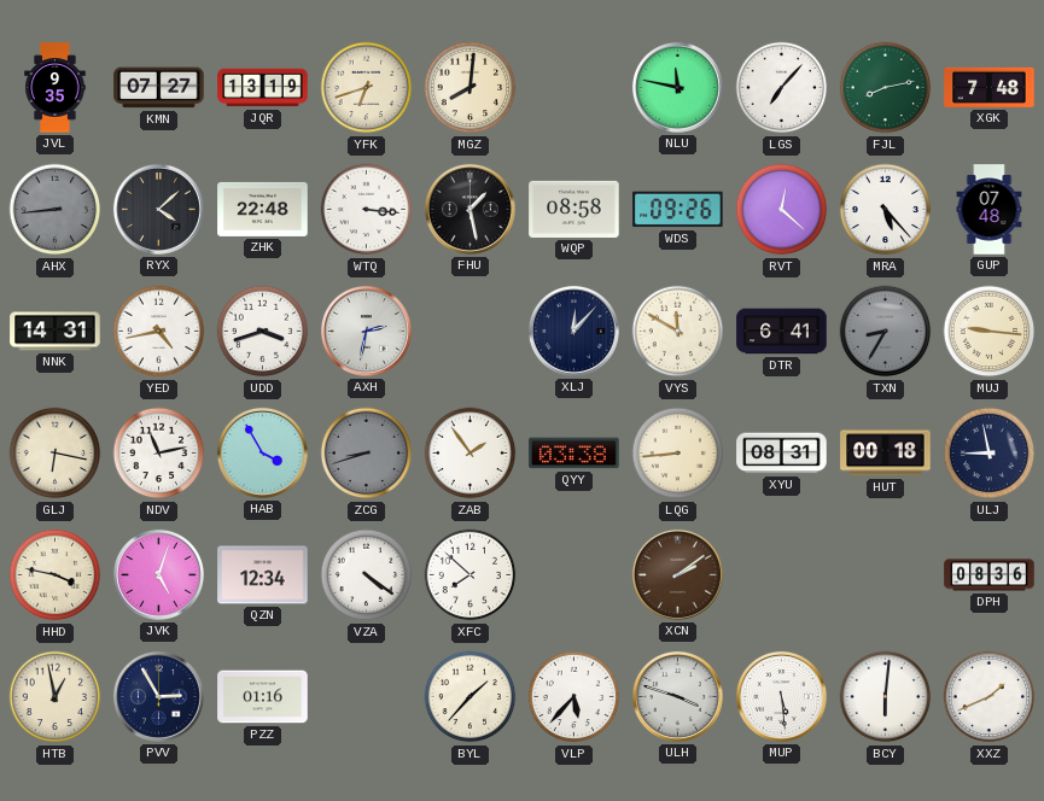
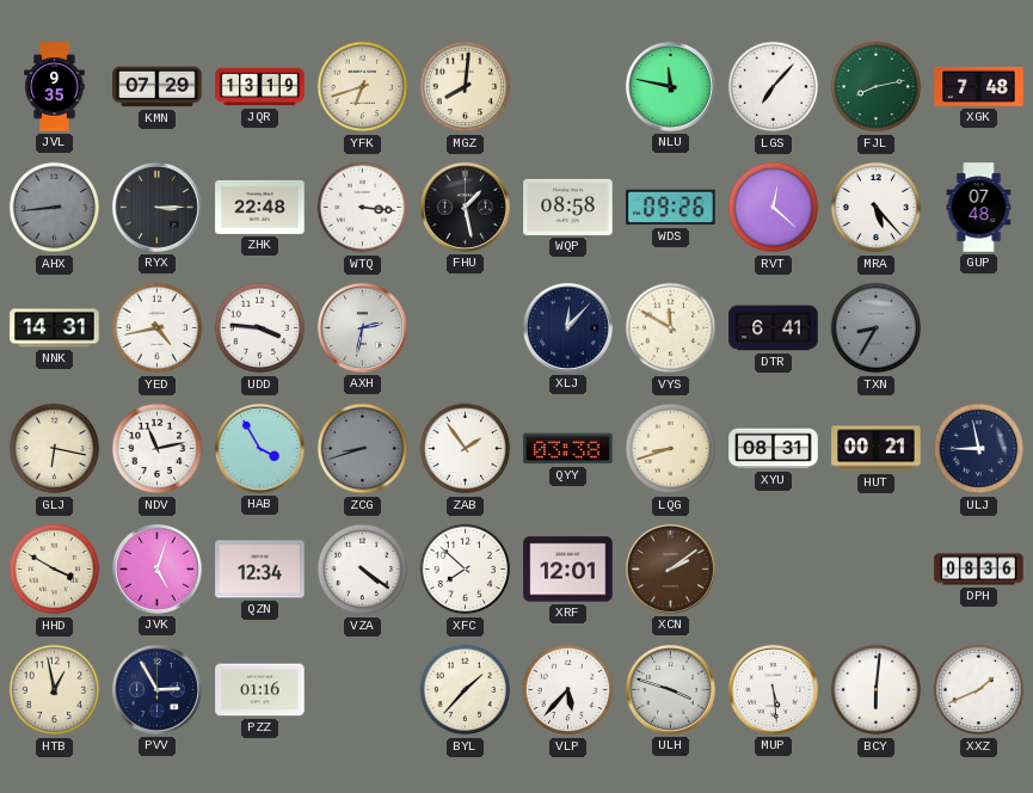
KMN: 07:27 -> 07:29
RYX: 4:08 -> 3:15
UDD: 3:42 -> 3:46
MUJ: 9:16 -> none
LQG: 8:44 -> 8:42
HUT: 00:18 -> 00:21
HHD: 3:47 -> 3:50
XRF: none -> 12:01
